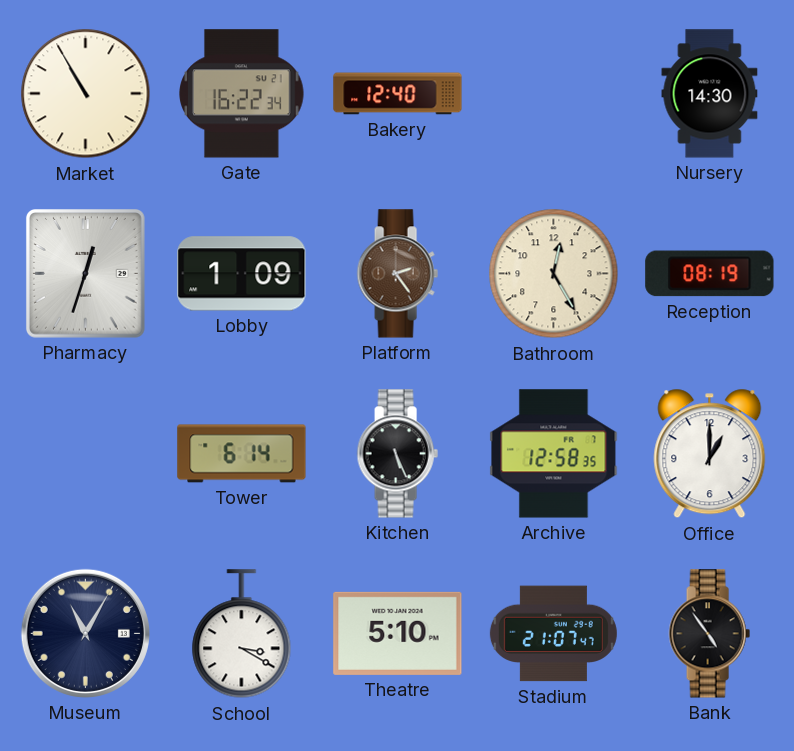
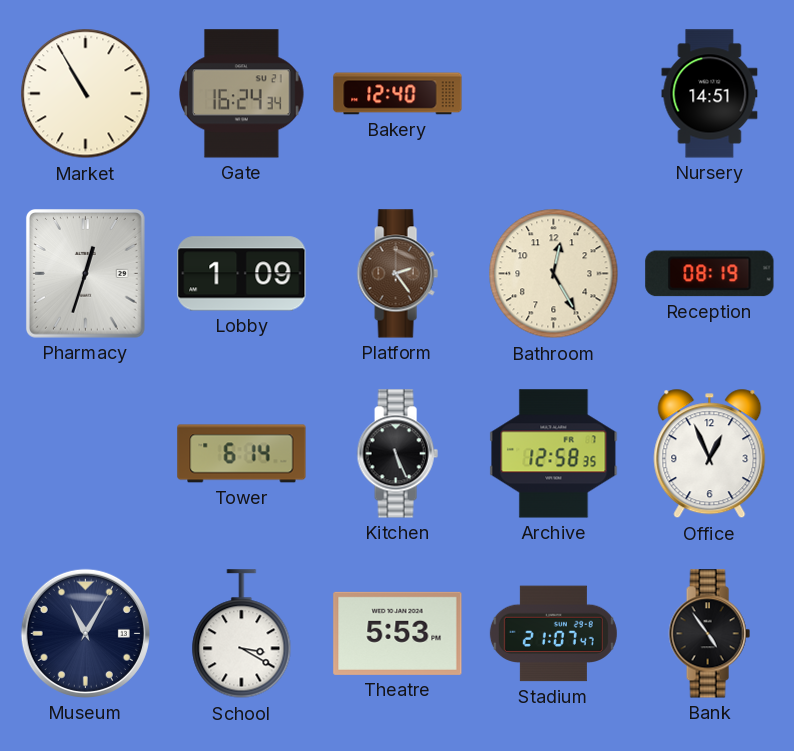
Gate: 16:22 -> 16:24
Nursery: 14:30 -> 14:51
Office: 1:00 -> 12:56
Theatre: 5:10 -> 5:53
